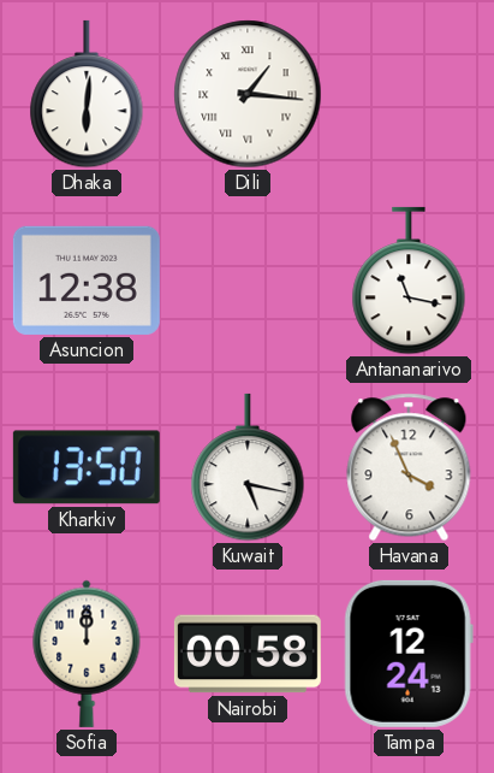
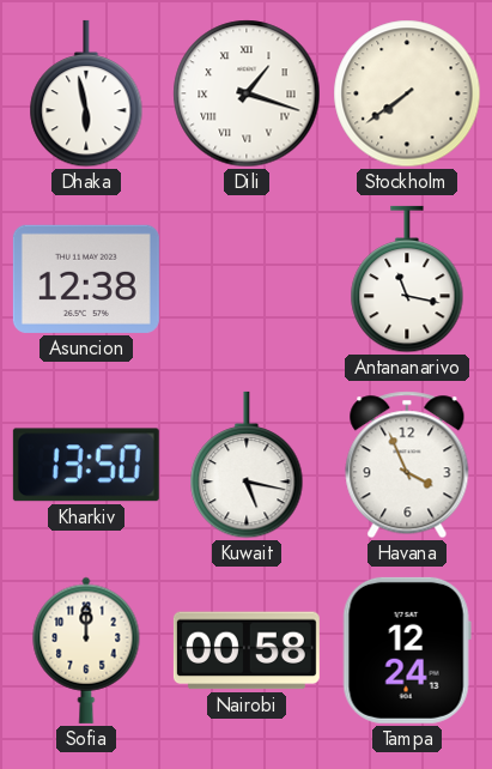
Dhaka: 6:01 -> 5:58
Dili: 1:16 -> 1:18
Stockholm: none -> 7:39
